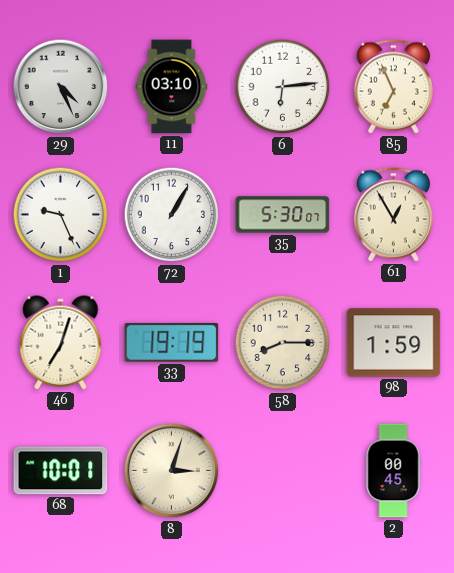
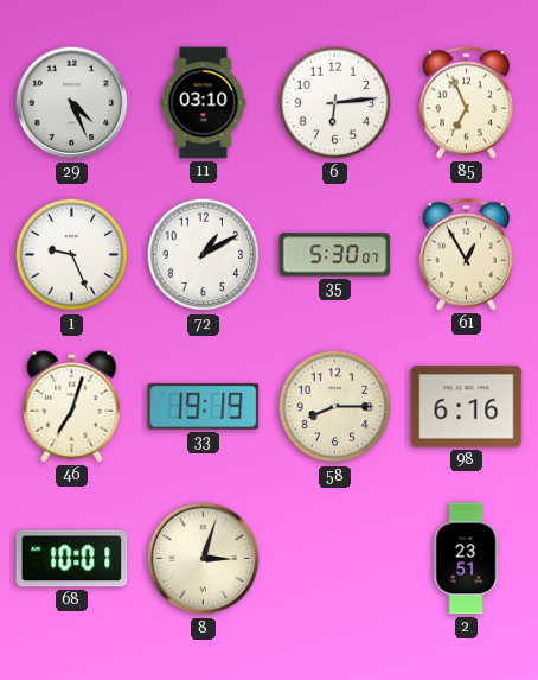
72: 1:05 -> 1:10
98: 1:59 -> 6:16
2: 00:45 -> 23:51
